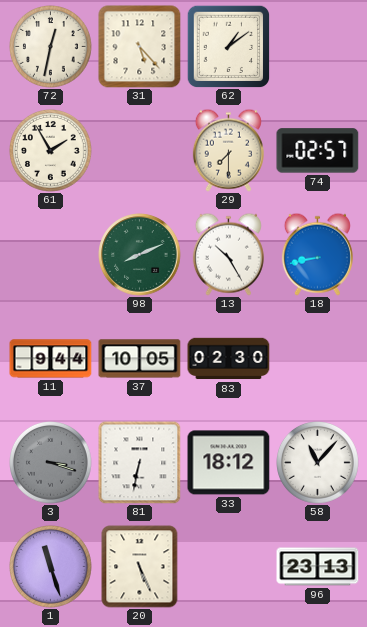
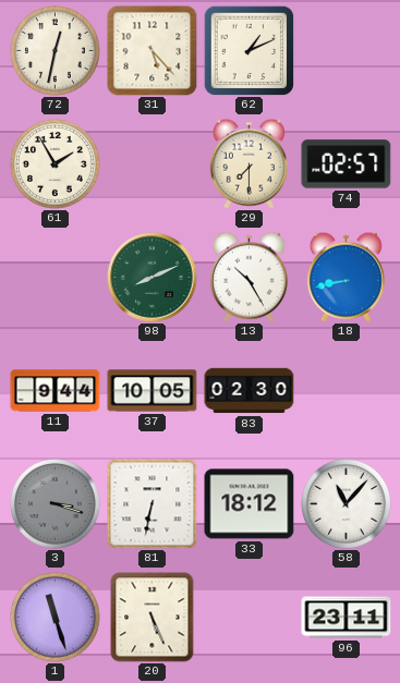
62: 1:09 -> 1:11
96: 23:13 -> 23:11
